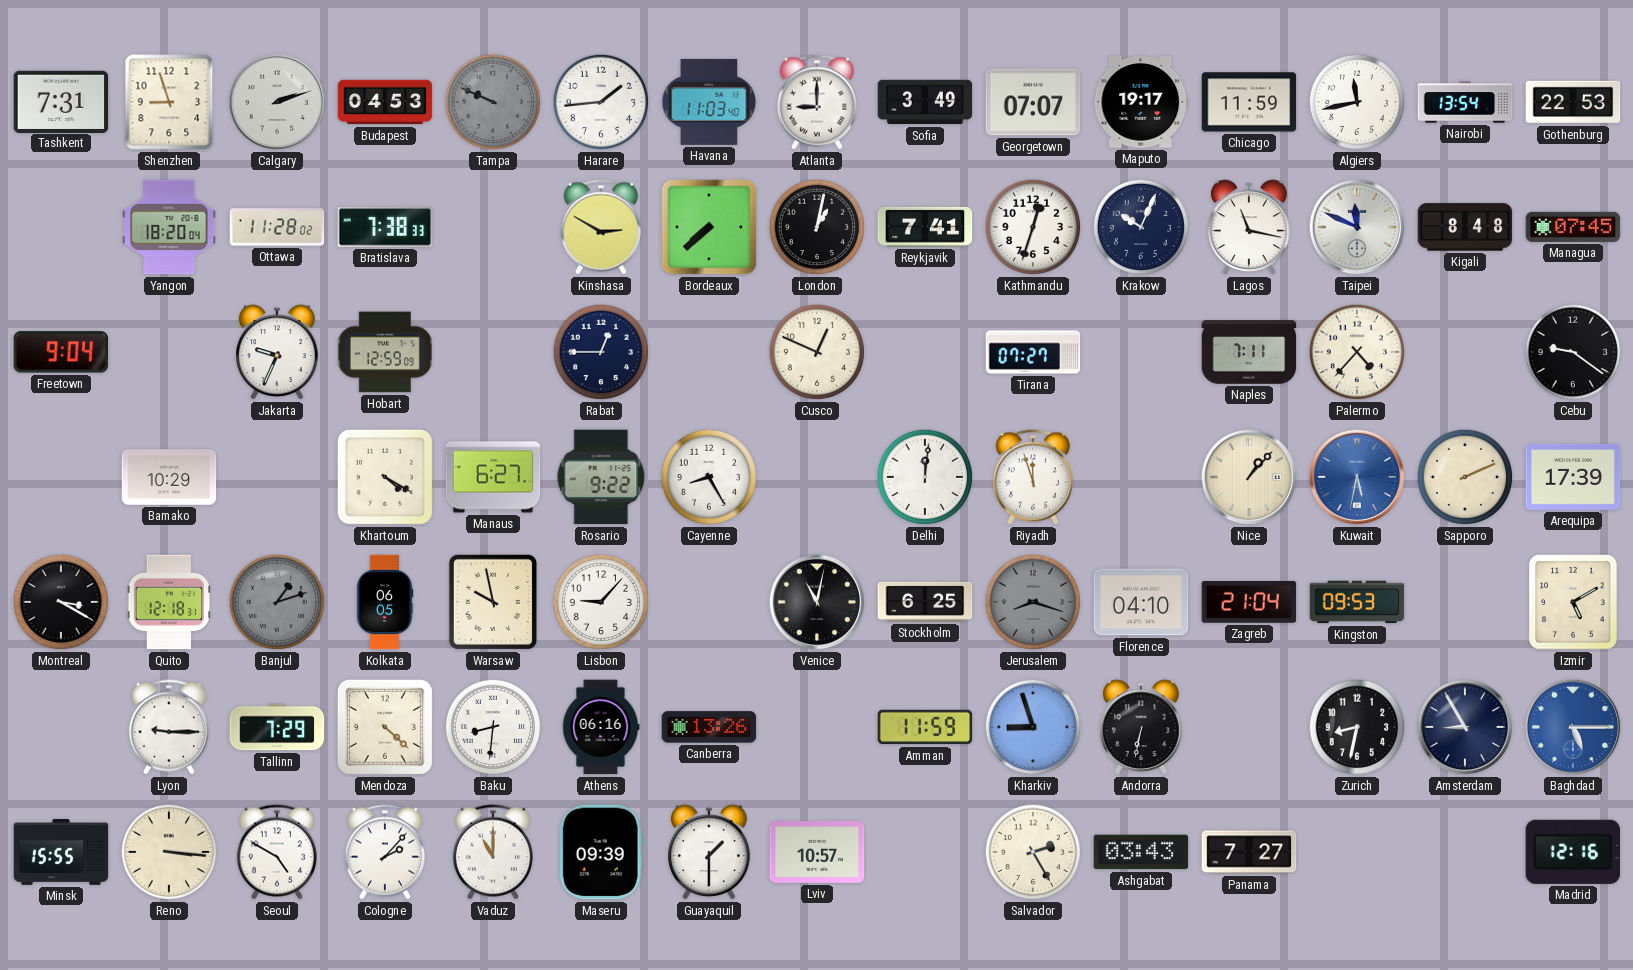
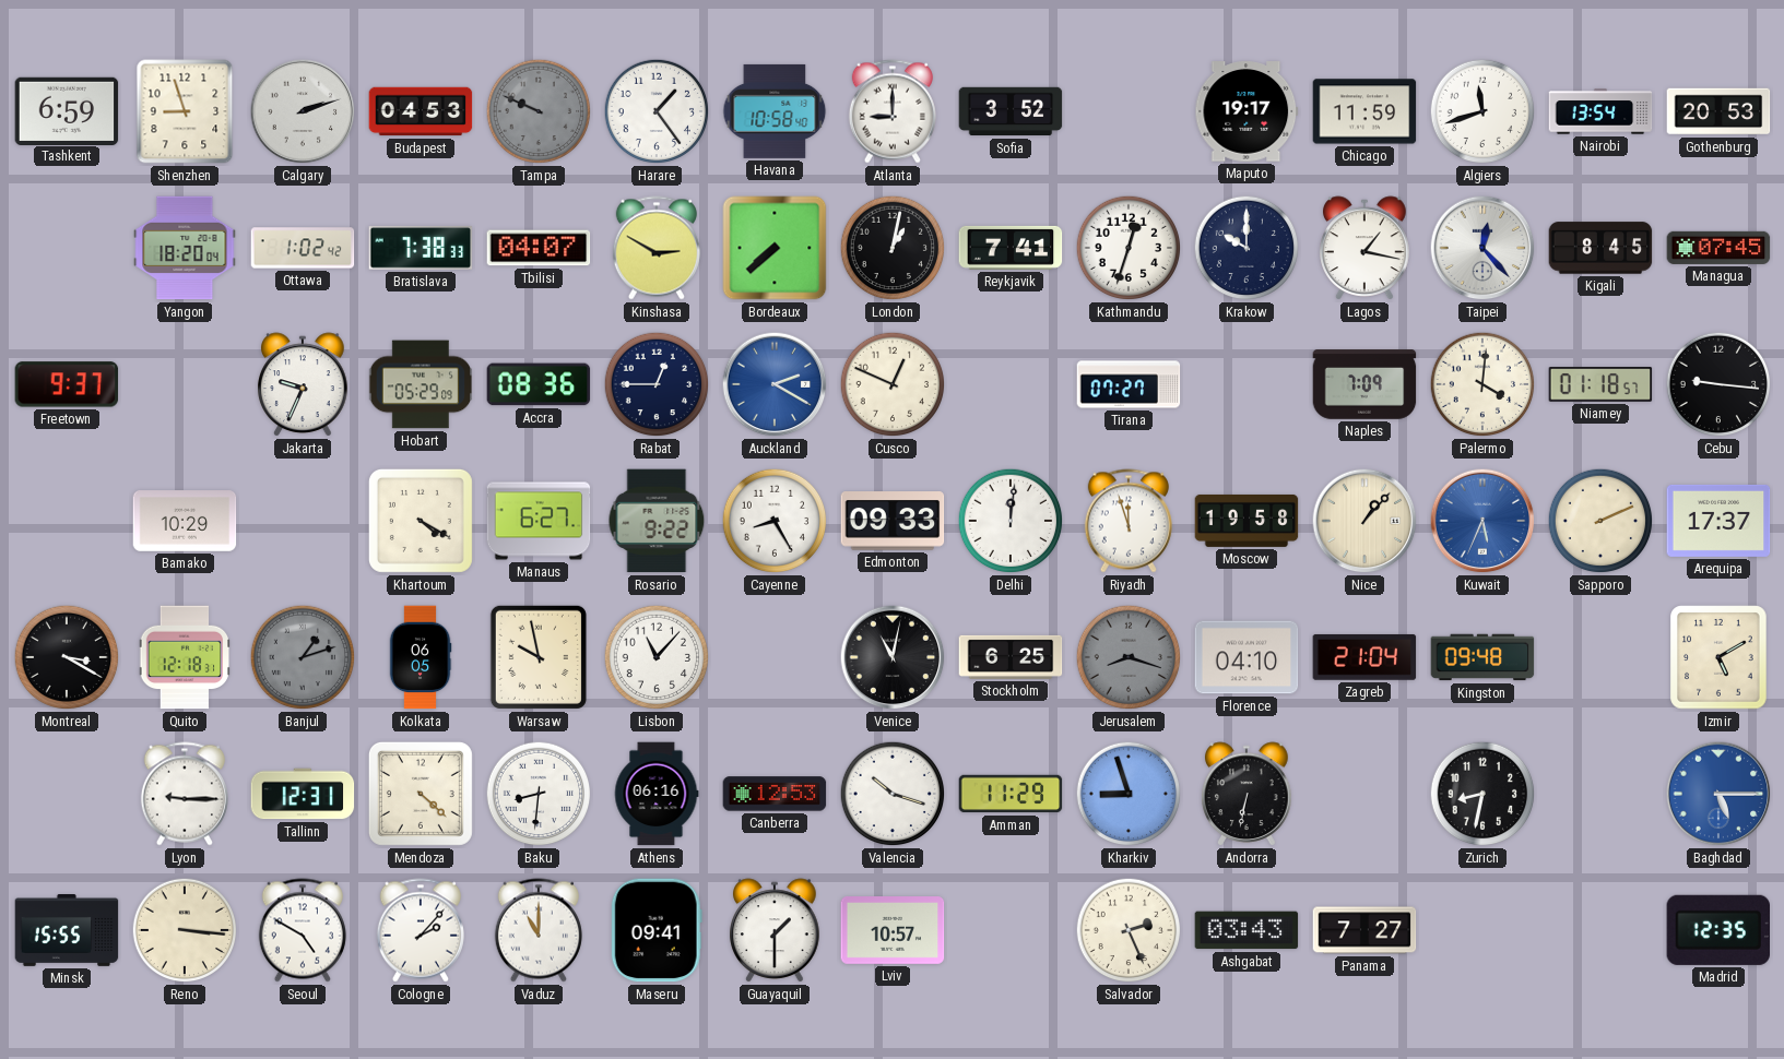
Tashkent: 7:31 -> 6:59
Harare: 1:44 -> 1:24
Havana: 11:03 -> 10:58
Sofia: 3:49 -> 3:52
Georgetown: 07:07 -> none
Algiers: 11:43 -> 11:42
Gothenburg: 22:53 -> 20:53
Ottawa: 11:28 -> 1:02
Tbilisi: none -> 04:07
Krakow: 10:04 -> 10:00
Lagos: 11:17 -> 1:17
Taipei: 11:49 -> 12:23
Kigali: 8:48 -> 8:45
Freetown: 9:04 -> 9:37
Hobart: 12:59 -> 05:29
Accra: none -> 08:36
Auckland: none -> 2:20
Naples: 7:11 -> 7:09
Palermo: 4:37 -> 4:01
Niamey: none -> 01:18
Cebu: 9:21 -> 9:16
Edmonton: none -> 09:33
Moscow: none -> 19:58
Kuwait: 5:32 -> 5:34
Arequipa: 17:39 -> 17:37
Lisbon: 9:07 -> 11:07
Kingston: 09:53 -> 09:48
Tallinn: 7:29 -> 12:31
Canberra: 13:26 -> 12:53
Valencia: none -> 10:18
Amman: 11:59 -> 11:29
Amsterdam: 8:55 -> none
Maseru: 09:39 -> 09:41
Salvador: 2:25 -> 2:26
Madrid: 12:16 -> 12:35
